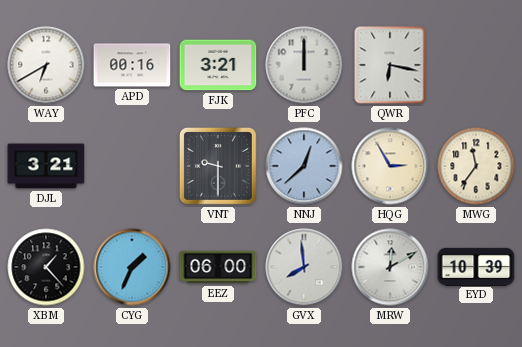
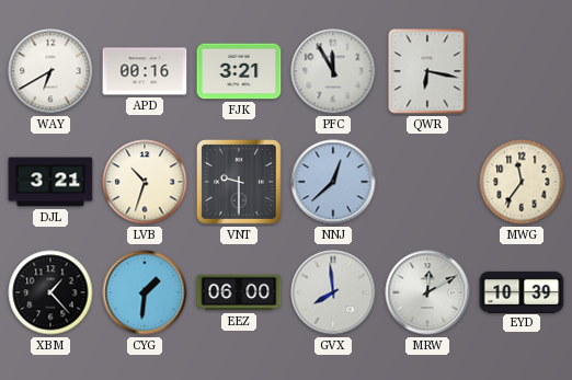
PFC: 12:00 -> 11:55
LVB: none -> 10:33
HQG: 2:55 -> none
CYG: 1:34 -> 1:31
